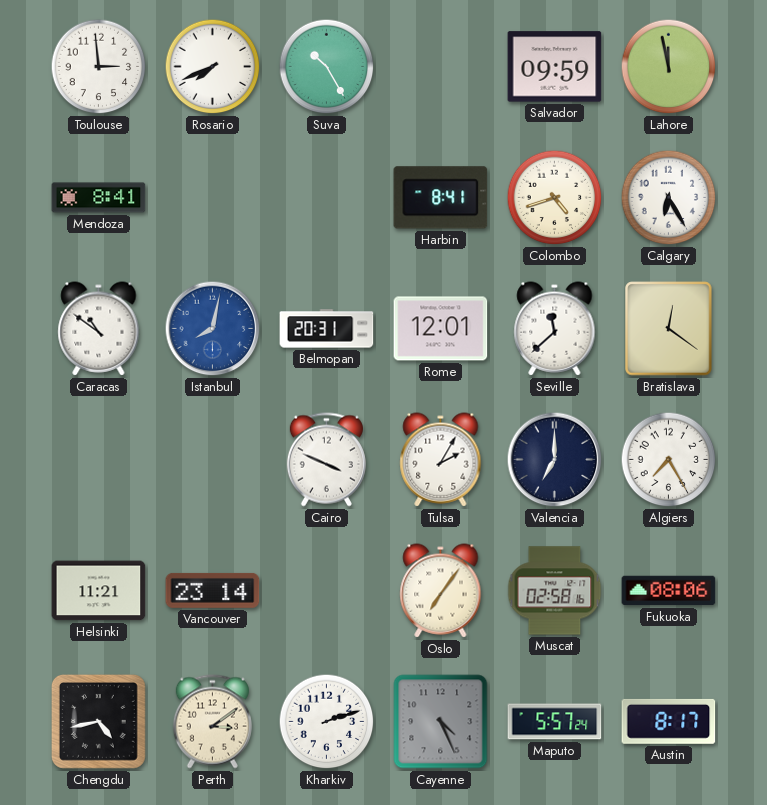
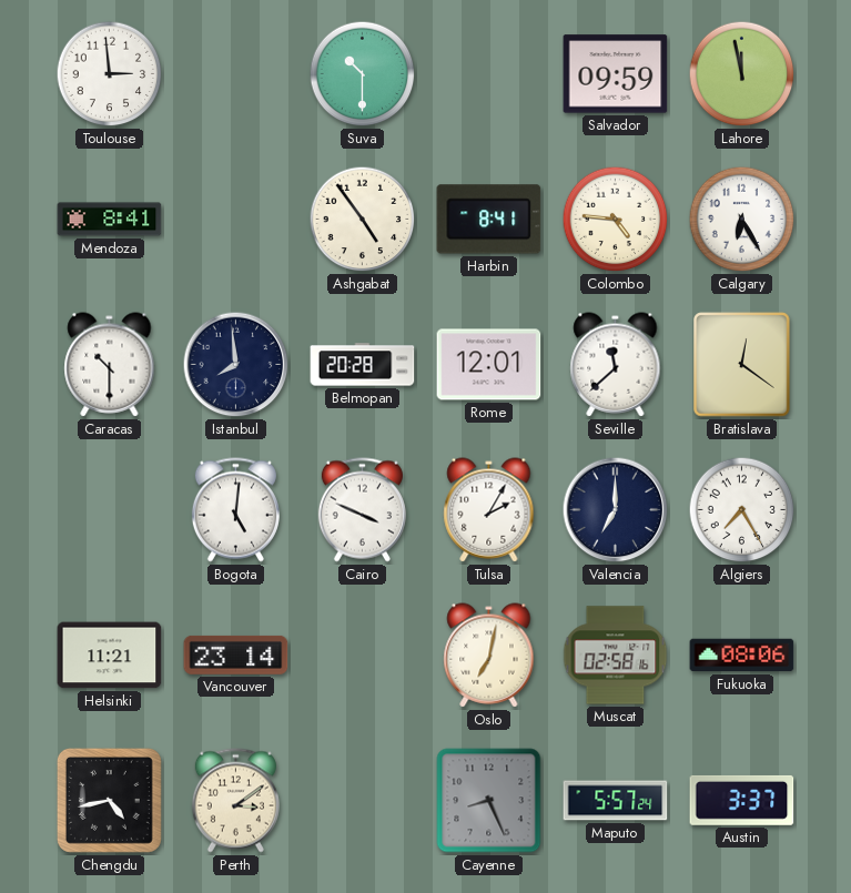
Rosario: 7:41 -> none
Suva: 10:25 -> 10:30
Ashgabat: none -> 4:54
Colombo: 4:42 -> 4:46
Caracas: 10:51 -> 10:30
Istanbul: 8:02 -> 7:59
Istanbul dial: blue -> navy
Belmopan: 20:31 -> 20:28
Bogota: none -> 5:01
Oslo: 7:06 -> 7:02
Kharkiv: 2:12 -> none
Cayenne: 4:26 -> 8:26
Austin: 8:17 -> 3:37
